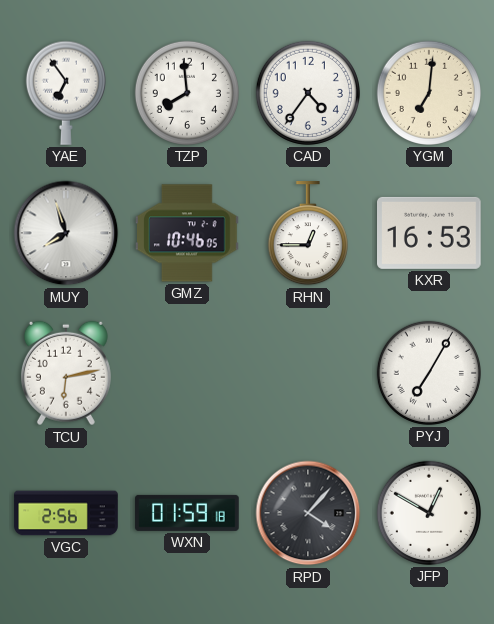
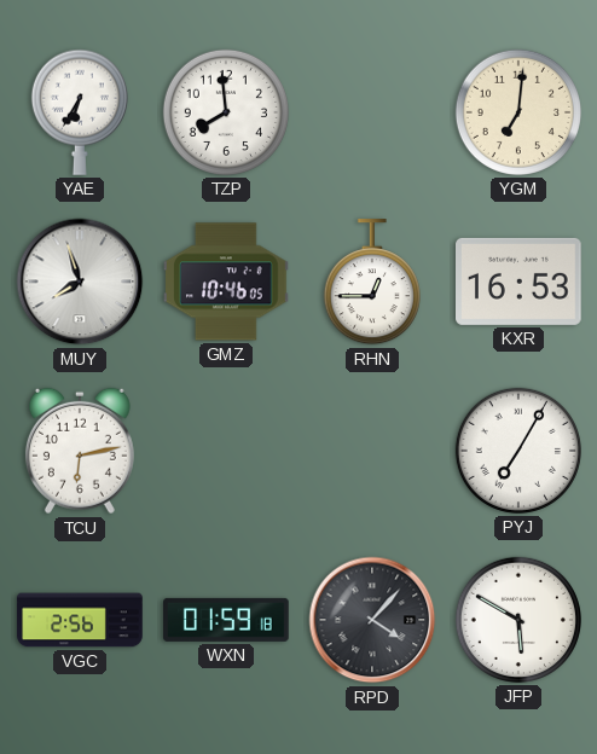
YAE: 6:54 -> 6:35
CAD: 4:36 -> none
JFP: 12:50 -> 5:50
